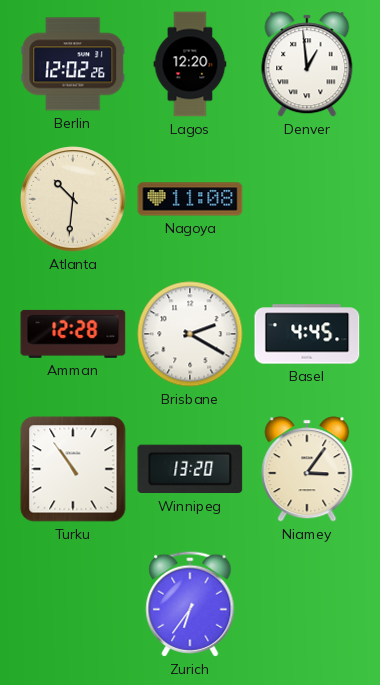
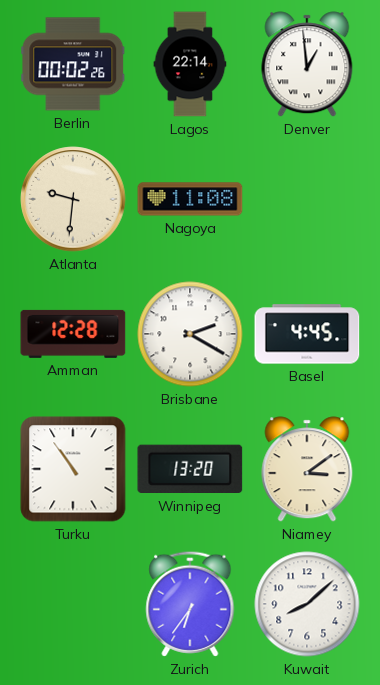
Berlin: 12:02 -> 00:02
Lagos: 12:20 -> 22:14
Atlanta: 10:31 -> 9:31
Niamey: 3:06 -> 3:09
Kuwait: none -> 8:08
